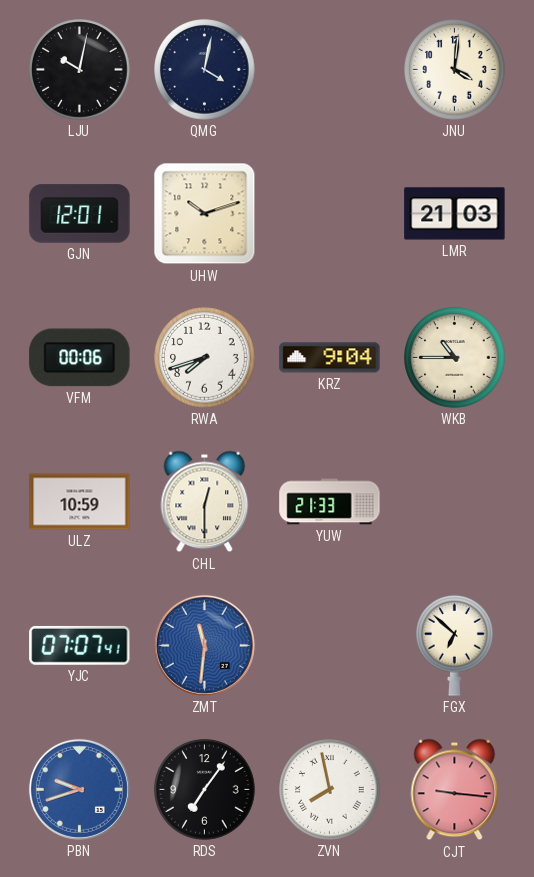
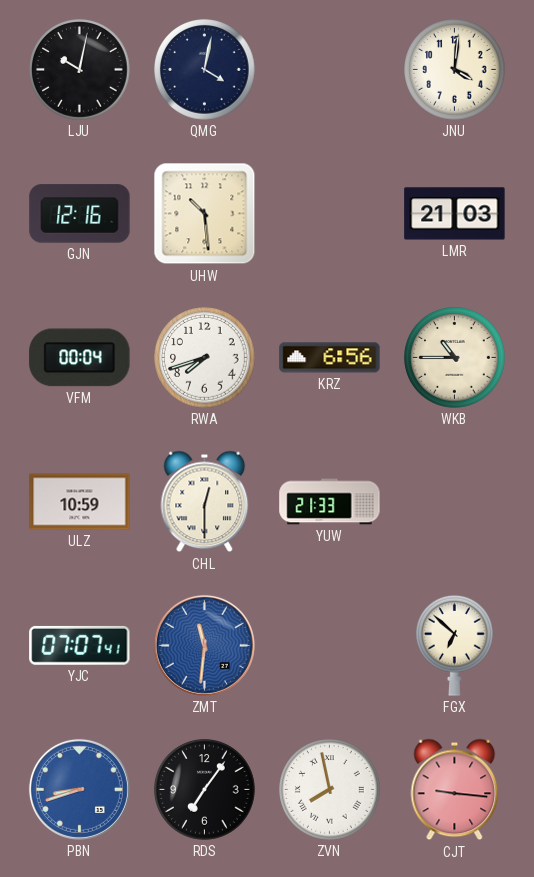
GJN: 12:01 -> 12:16
UHW: 10:12 -> 10:29
VFM: 00:06 -> 00:04
KRZ: 9:04 -> 6:56
PBN: 9:42 -> 8:42
